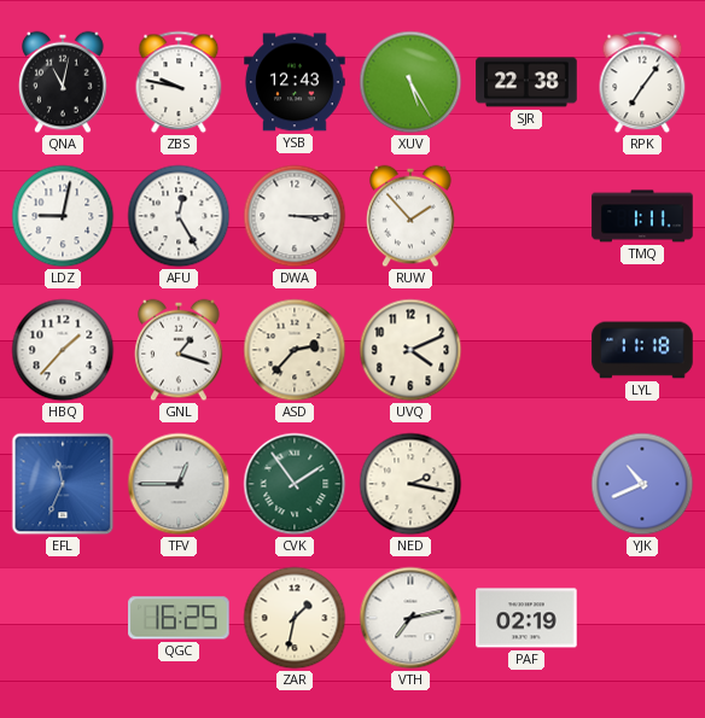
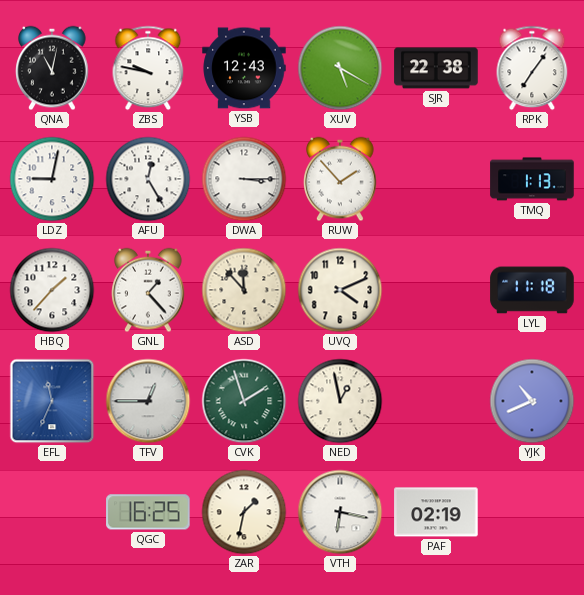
XUV: 5:25 -> 5:20
TMQ: 1:11 -> 1:13
GNL: 1:18 -> 1:23
ASD: 2:37 -> 11:53
CVK: 1:54 -> 1:57
NED: 2:17 -> 12:58
VTH: 7:13 -> 6:17
